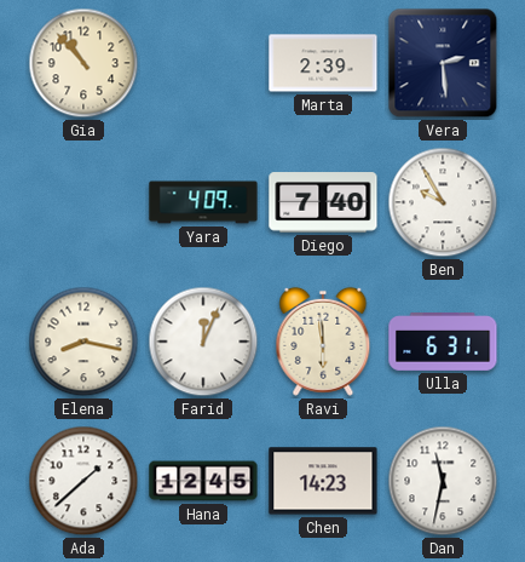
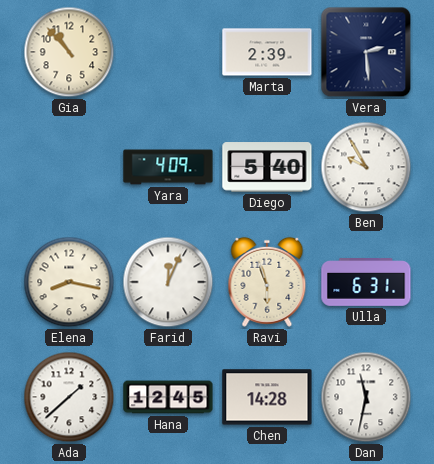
Diego: 7:40 -> 5:40
Ravi: 5:59 -> 5:57
Chen: 14:23 -> 14:28
